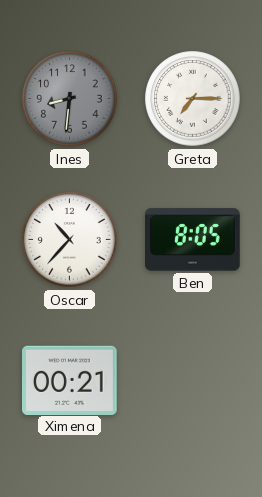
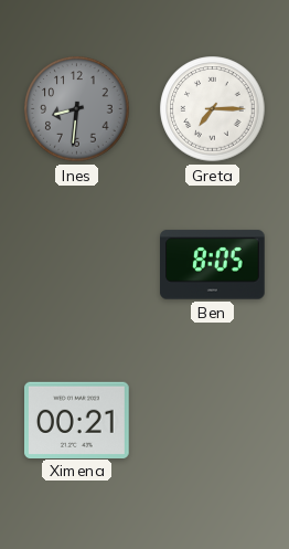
Oscar: 10:37 -> none
